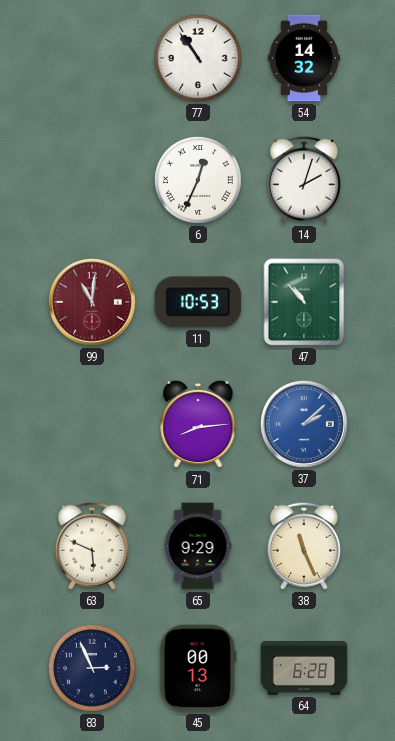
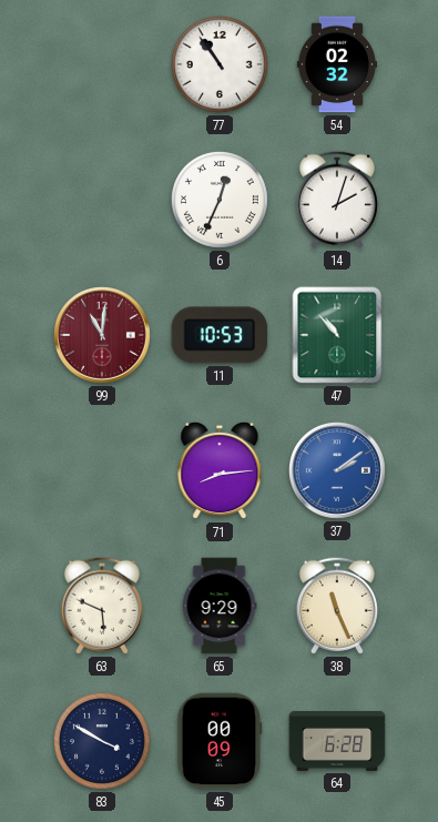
54: 14:32 -> 02:32
37: 2:08 -> 2:09
83: 2:56 -> 3:50
45: 00:13 -> 00:09
